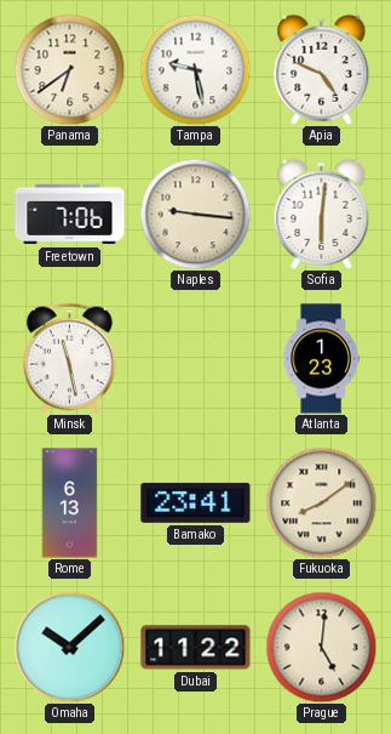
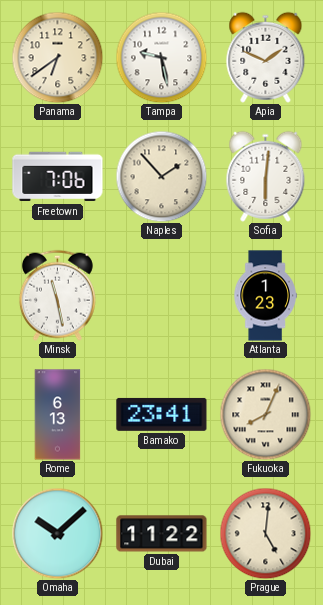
Apia: 4:49 -> 1:49
Naples: 9:16 -> 1:53
Fukuoka: 8:09 -> 8:04
